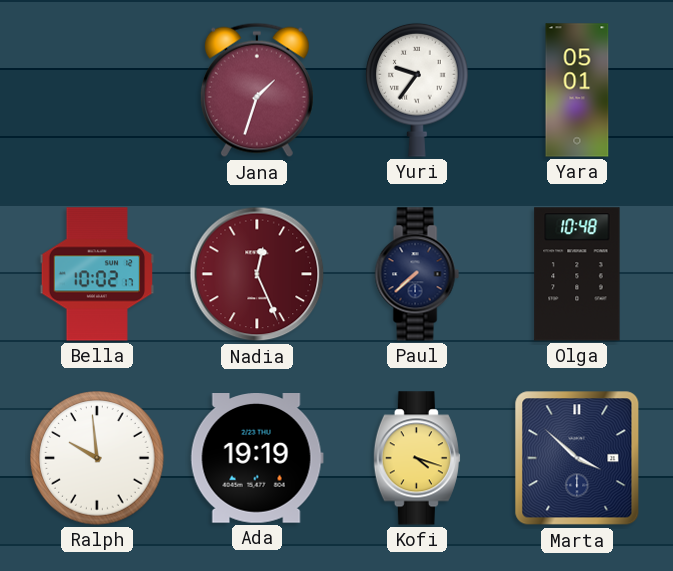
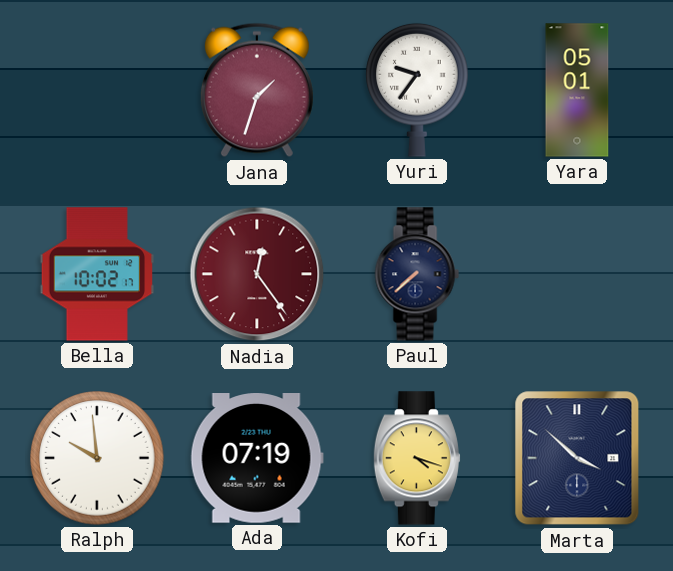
Nadia: 12:26 -> 12:24
Olga: 10:48 -> none
Ada: 19:19 -> 07:19
